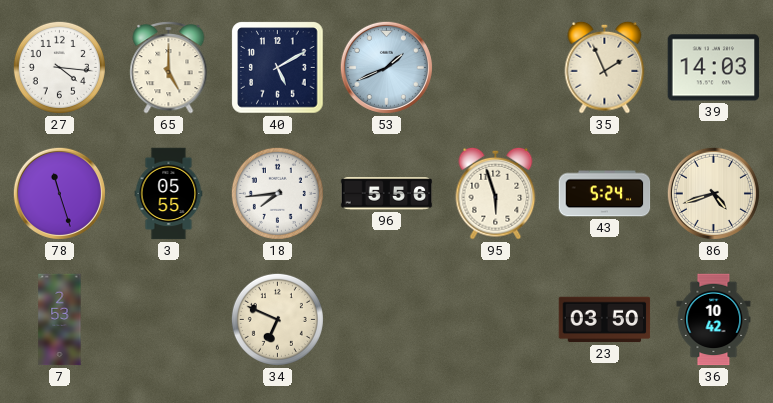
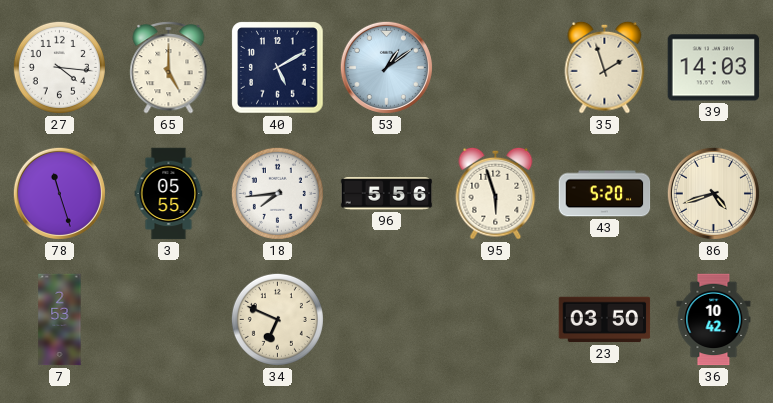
53: 1:41 -> 1:09
35: 1:56 -> 1:57
43: 5:24 -> 5:20
